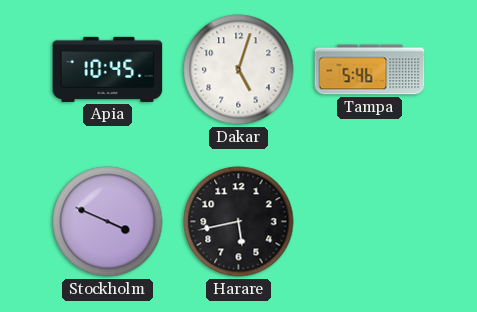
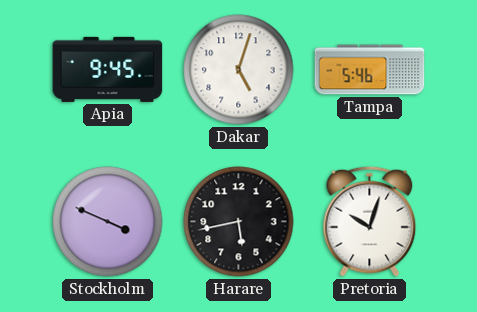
Apia: 10:45 -> 9:45
Pretoria: none -> 10:03
